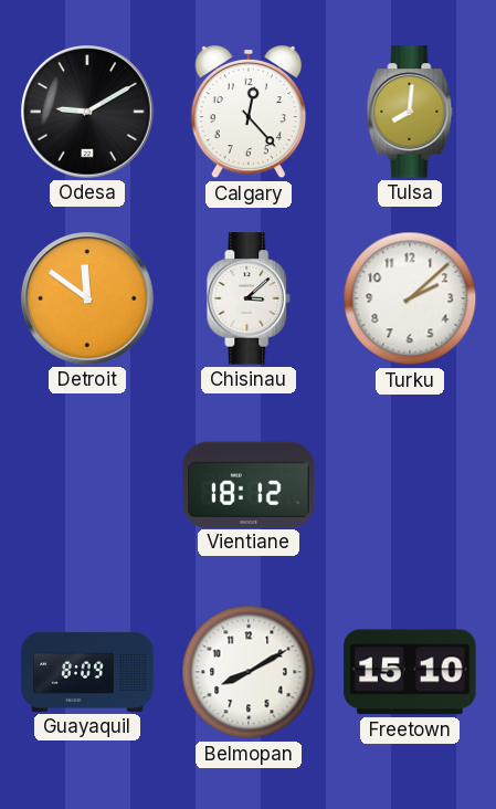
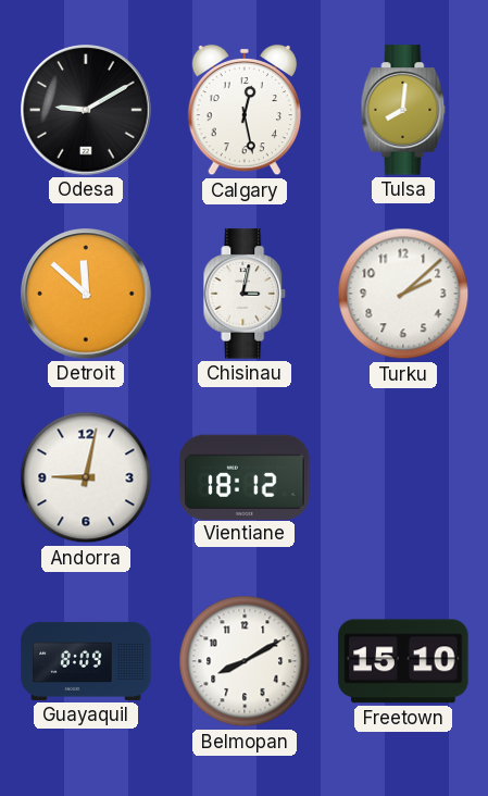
Calgary: 12:23 -> 12:28
Detroit: 11:51 -> 11:52
Chisinau: 3:08 -> 3:02
Andorra: none -> 9:02
